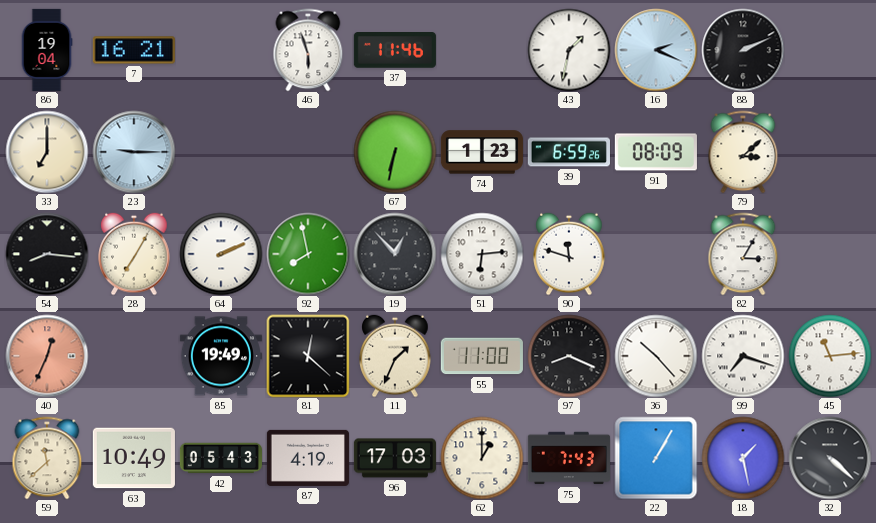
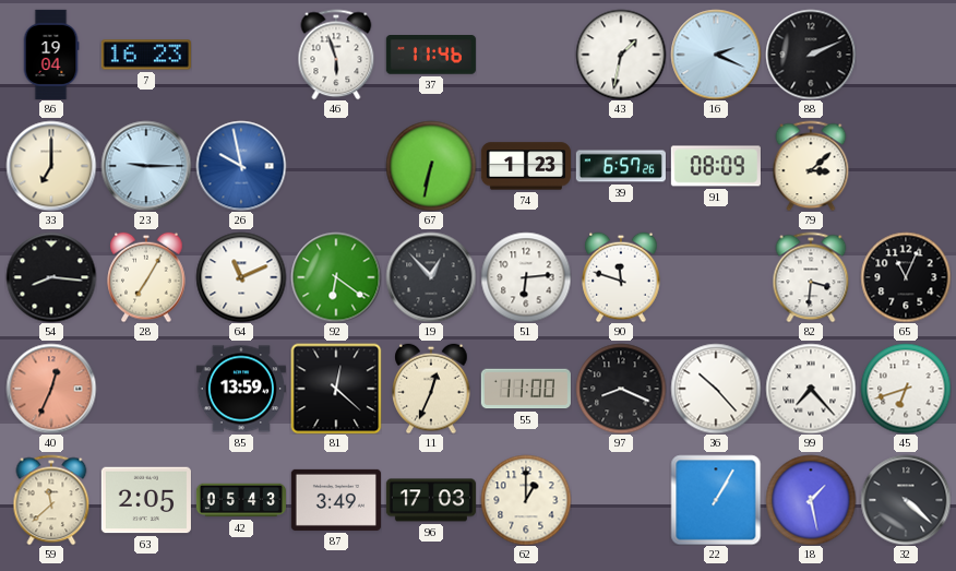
7: 16:21 -> 16:23
26: none -> 9:58
39: 6:59 -> 6:57
64: 2:11 -> 11:11
92: 7:58 -> 6:21
82: 3:05 -> 3:31
65: none -> 11:04
85: 19:49 -> 13:59
11: 1:34 -> 12:34
99: 7:18 -> 7:23
45: 11:14 -> 6:42
63: 10:49 -> 2:05
87: 4:19 -> 3:49
75: 7:43 -> none
